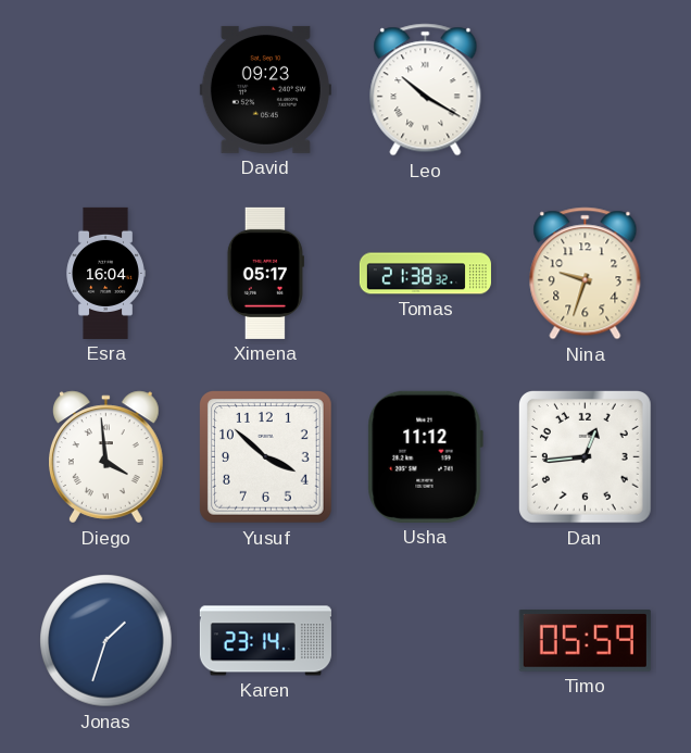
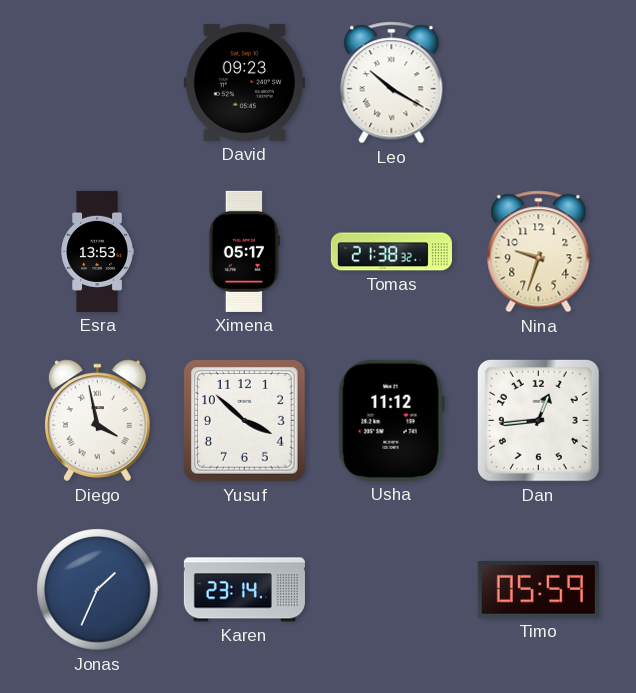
Esra: 16:04 -> 13:53
Diego: 3:59 -> 3:58
Jonas: 1:33 -> 1:34
